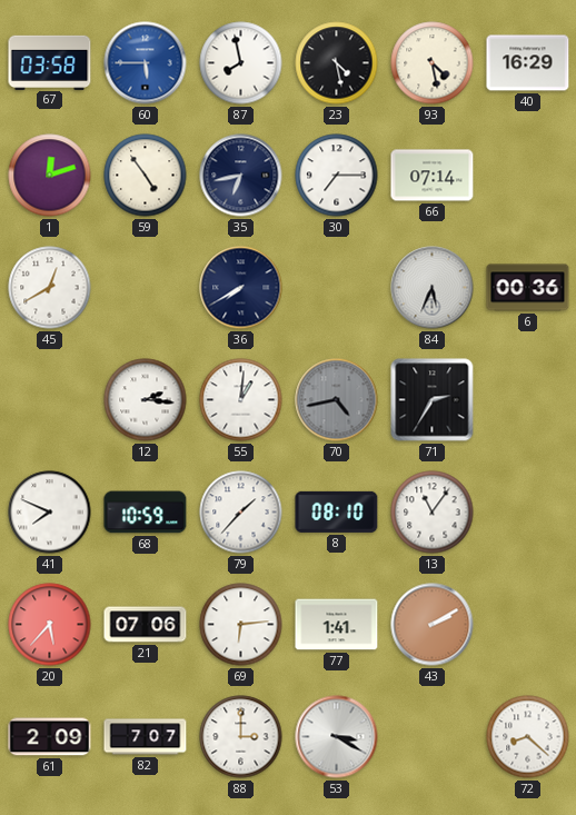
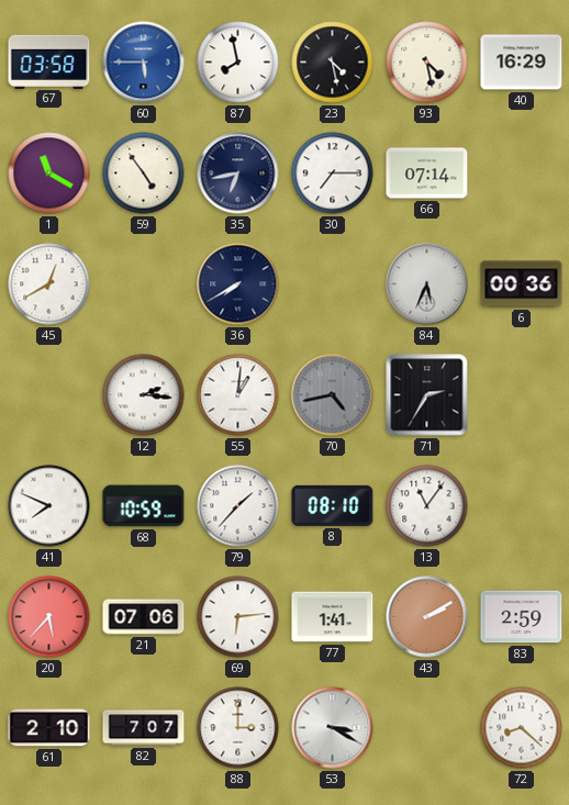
1: 12:12 -> 11:20
83: none -> 2:59
61: 2:09 -> 2:10
